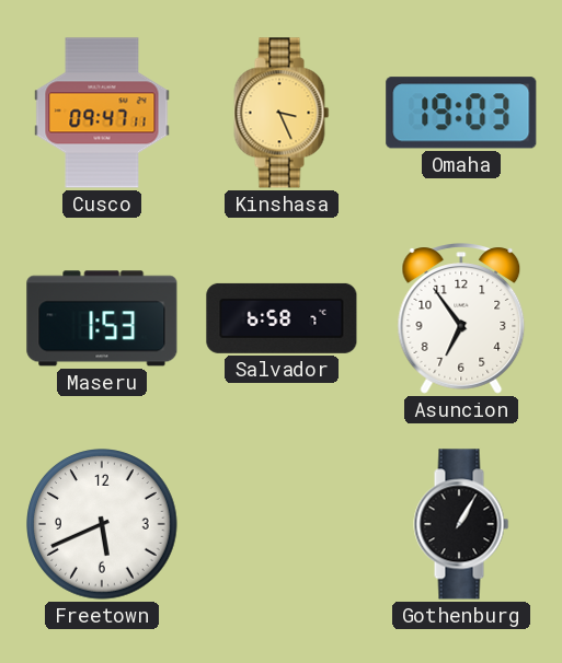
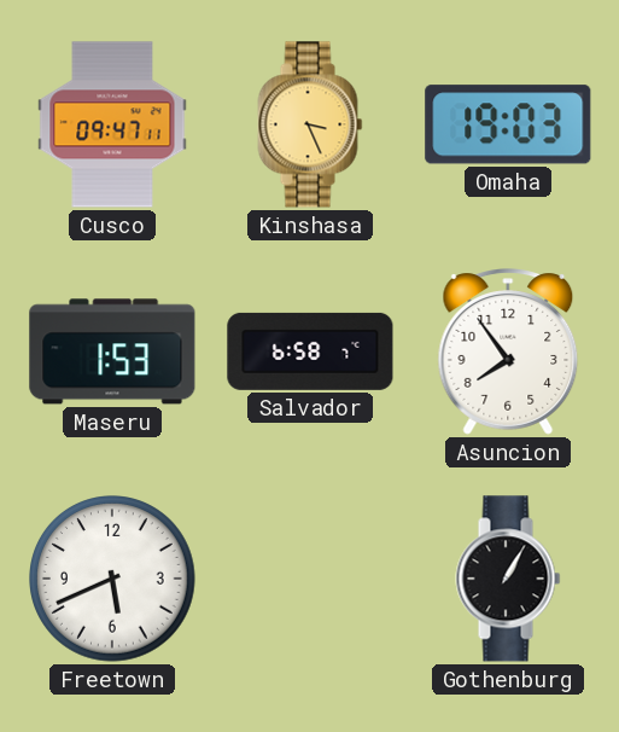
Asuncion: 6:54 -> 7:54
